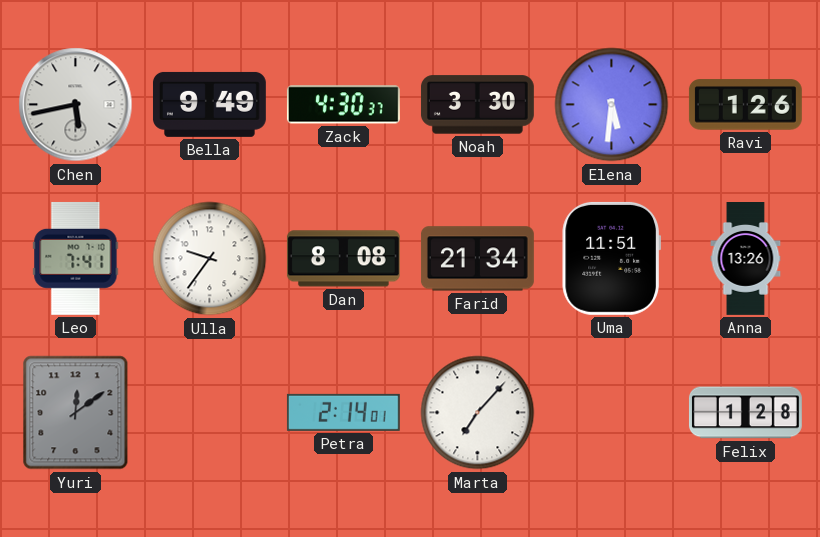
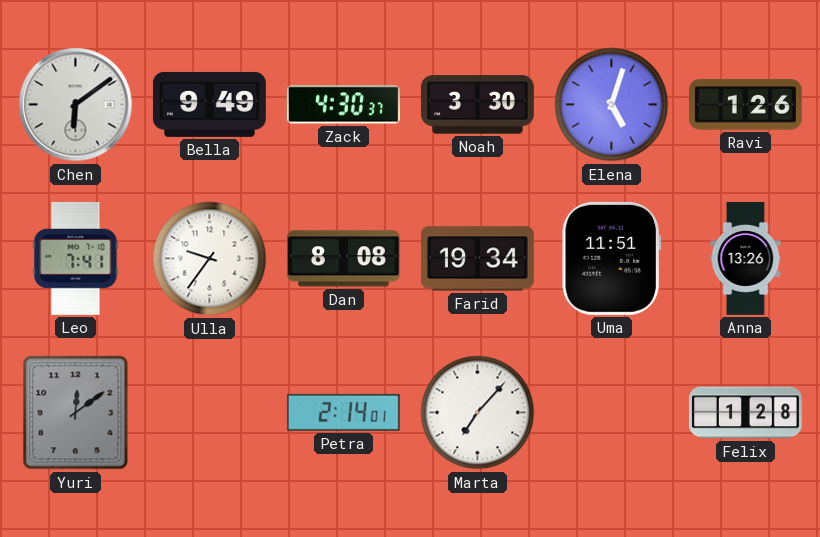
Chen: 5:43 -> 6:09
Elena: 5:31 -> 5:03
Farid: 21:34 -> 19:34
